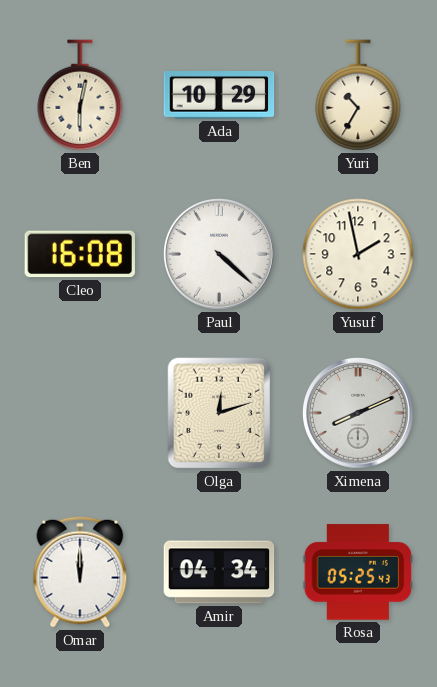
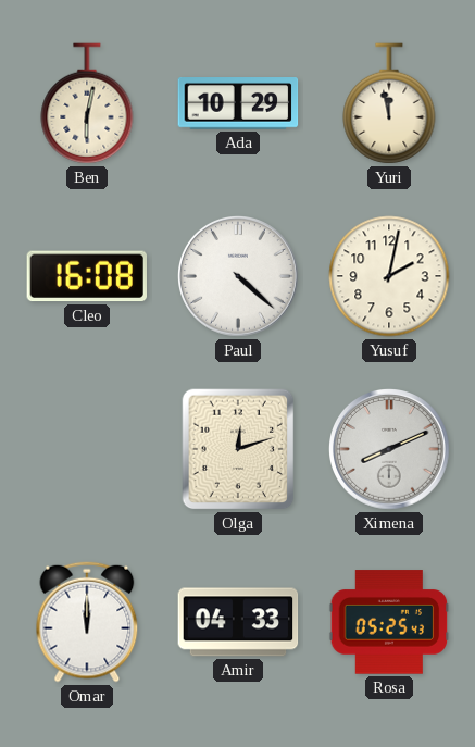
Yuri: 10:35 -> 11:58
Yusuf: 1:58 -> 2:02
Amir: 04:34 -> 04:33
